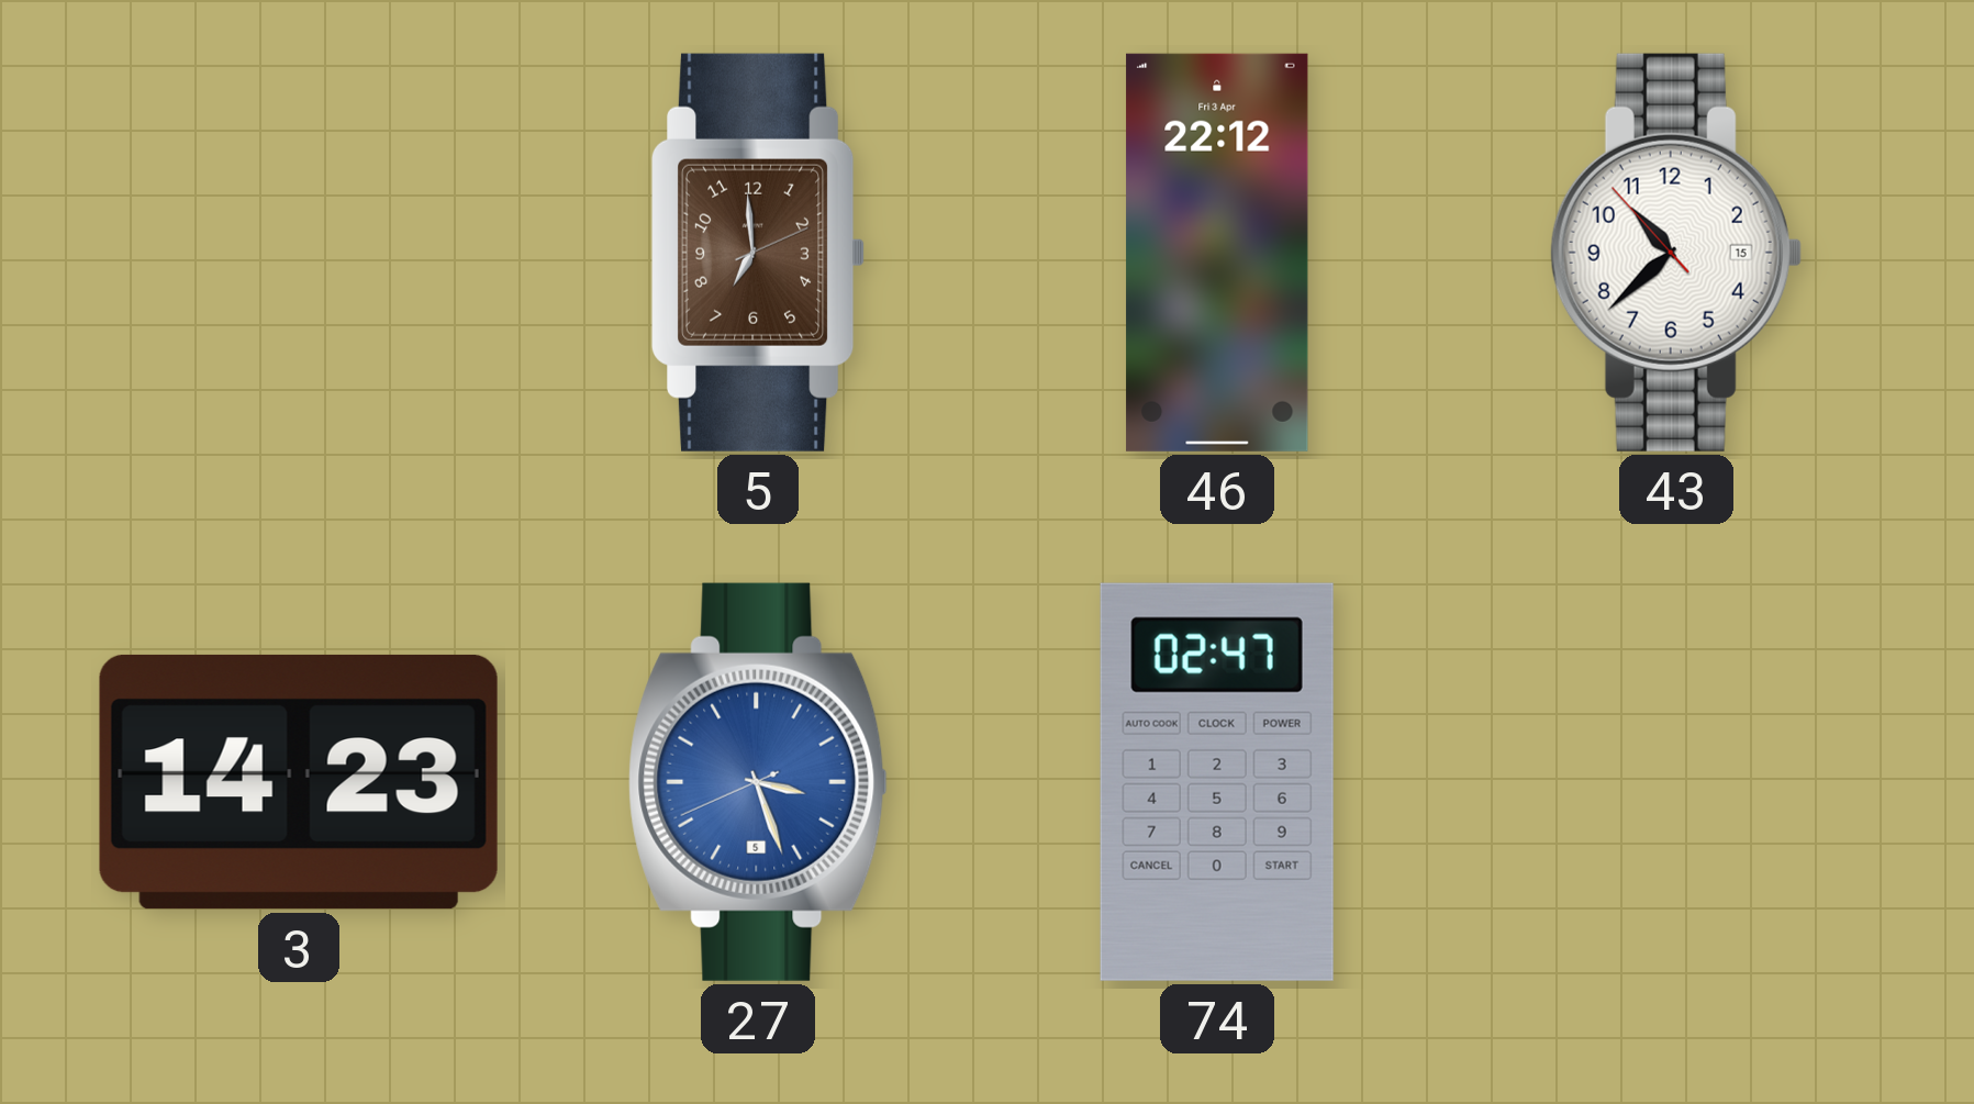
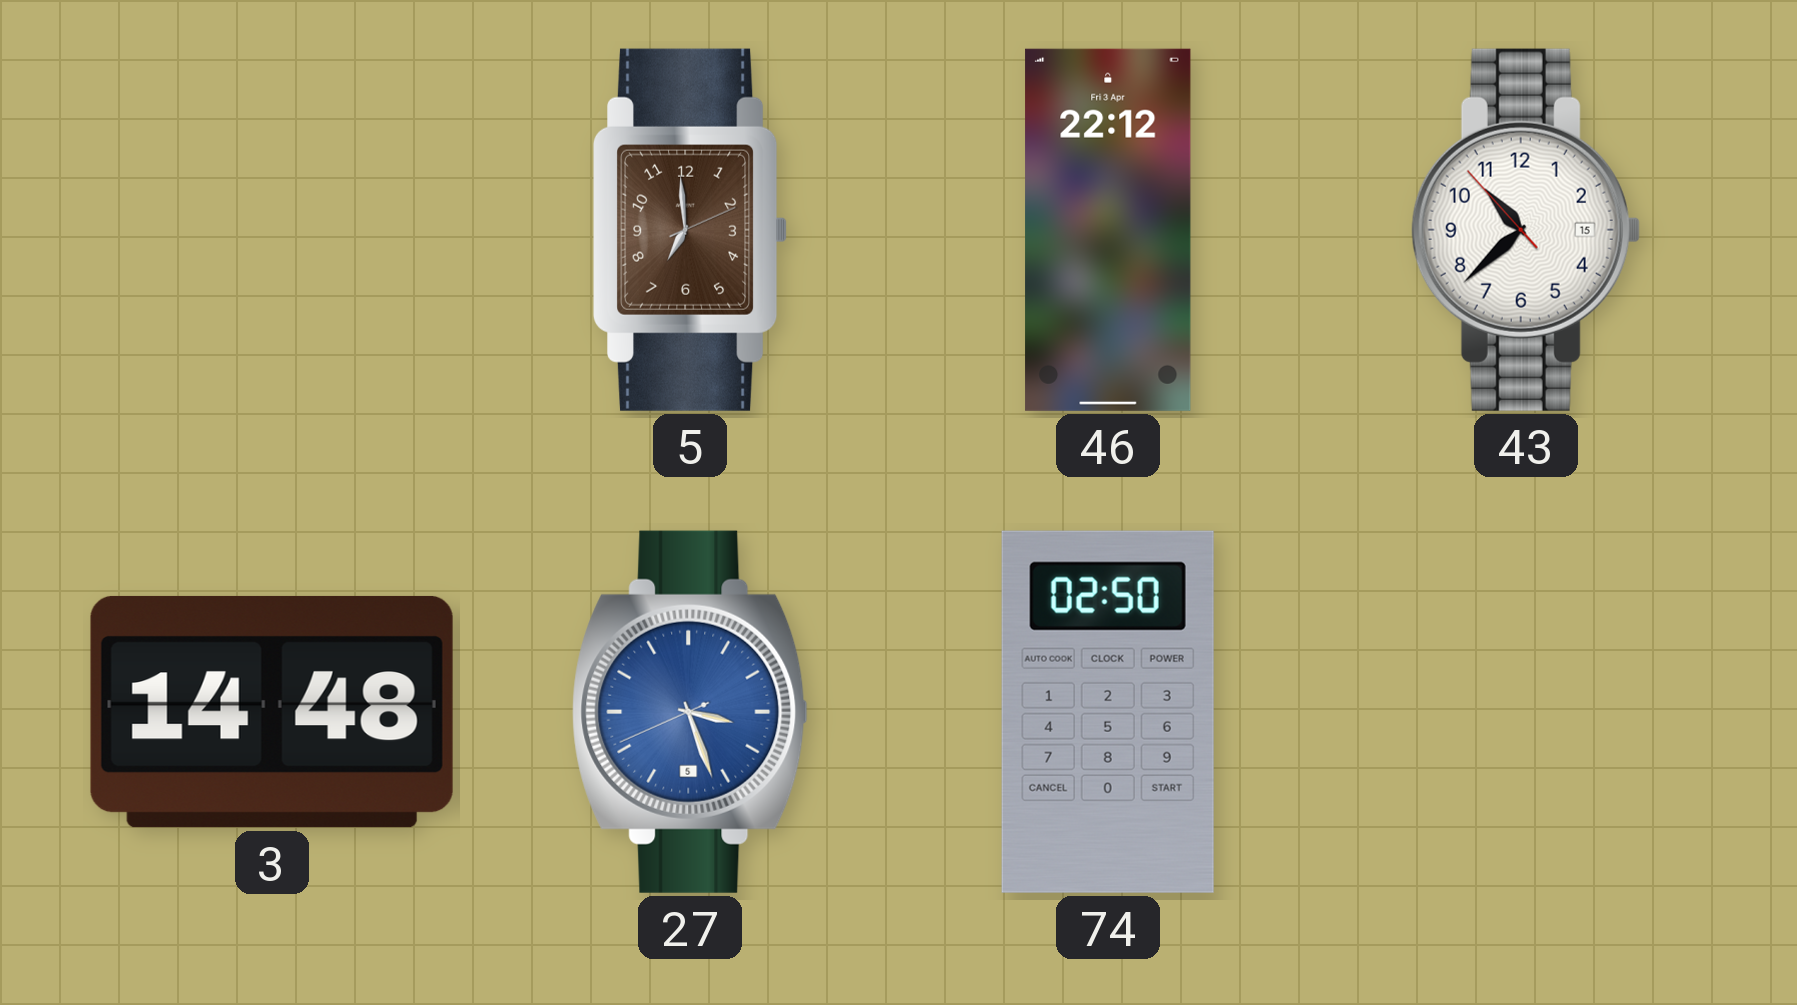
3: 14:23 -> 14:48
74: 02:47 -> 02:50
